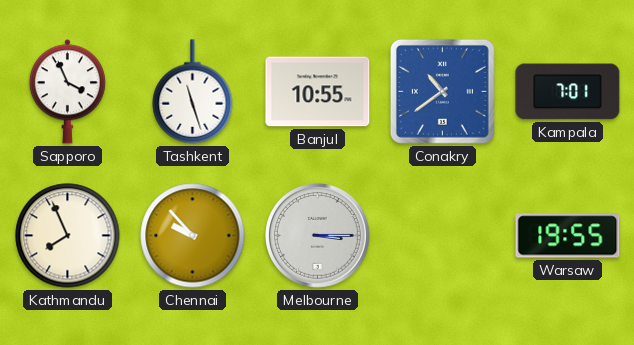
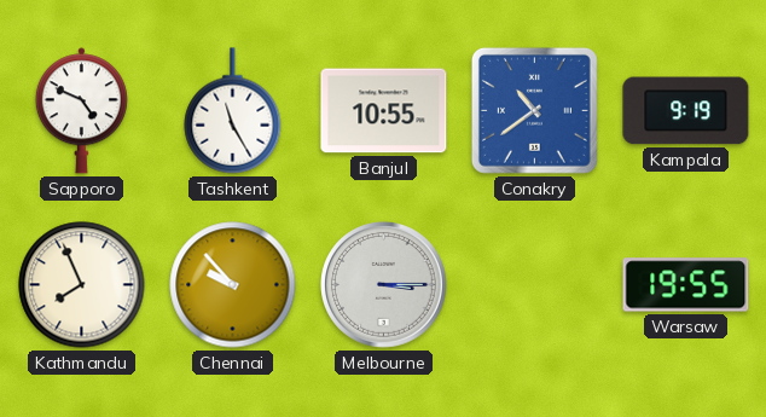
Sapporo: 3:56 -> 4:49
Tashkent: 11:27 -> 11:25
Kampala: 7:01 -> 9:19
